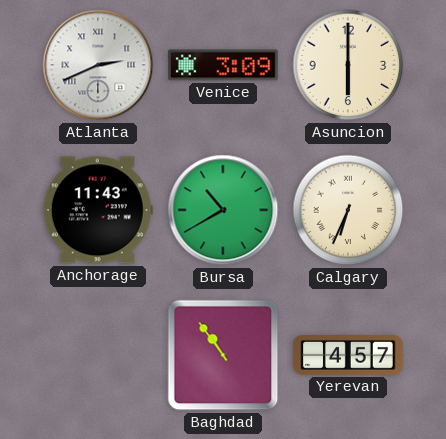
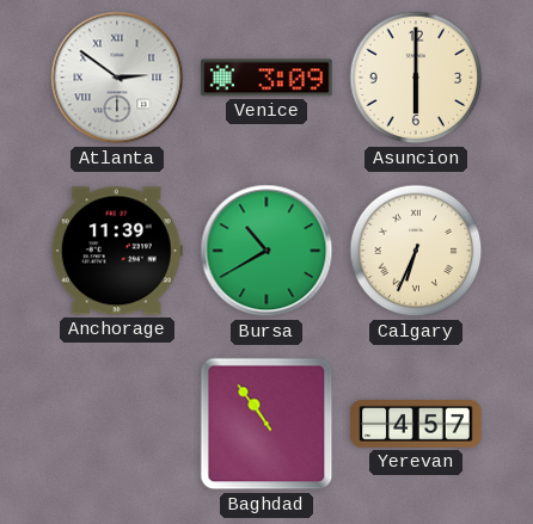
Atlanta: 2:41 -> 2:51
Anchorage: 11:43 -> 11:39
